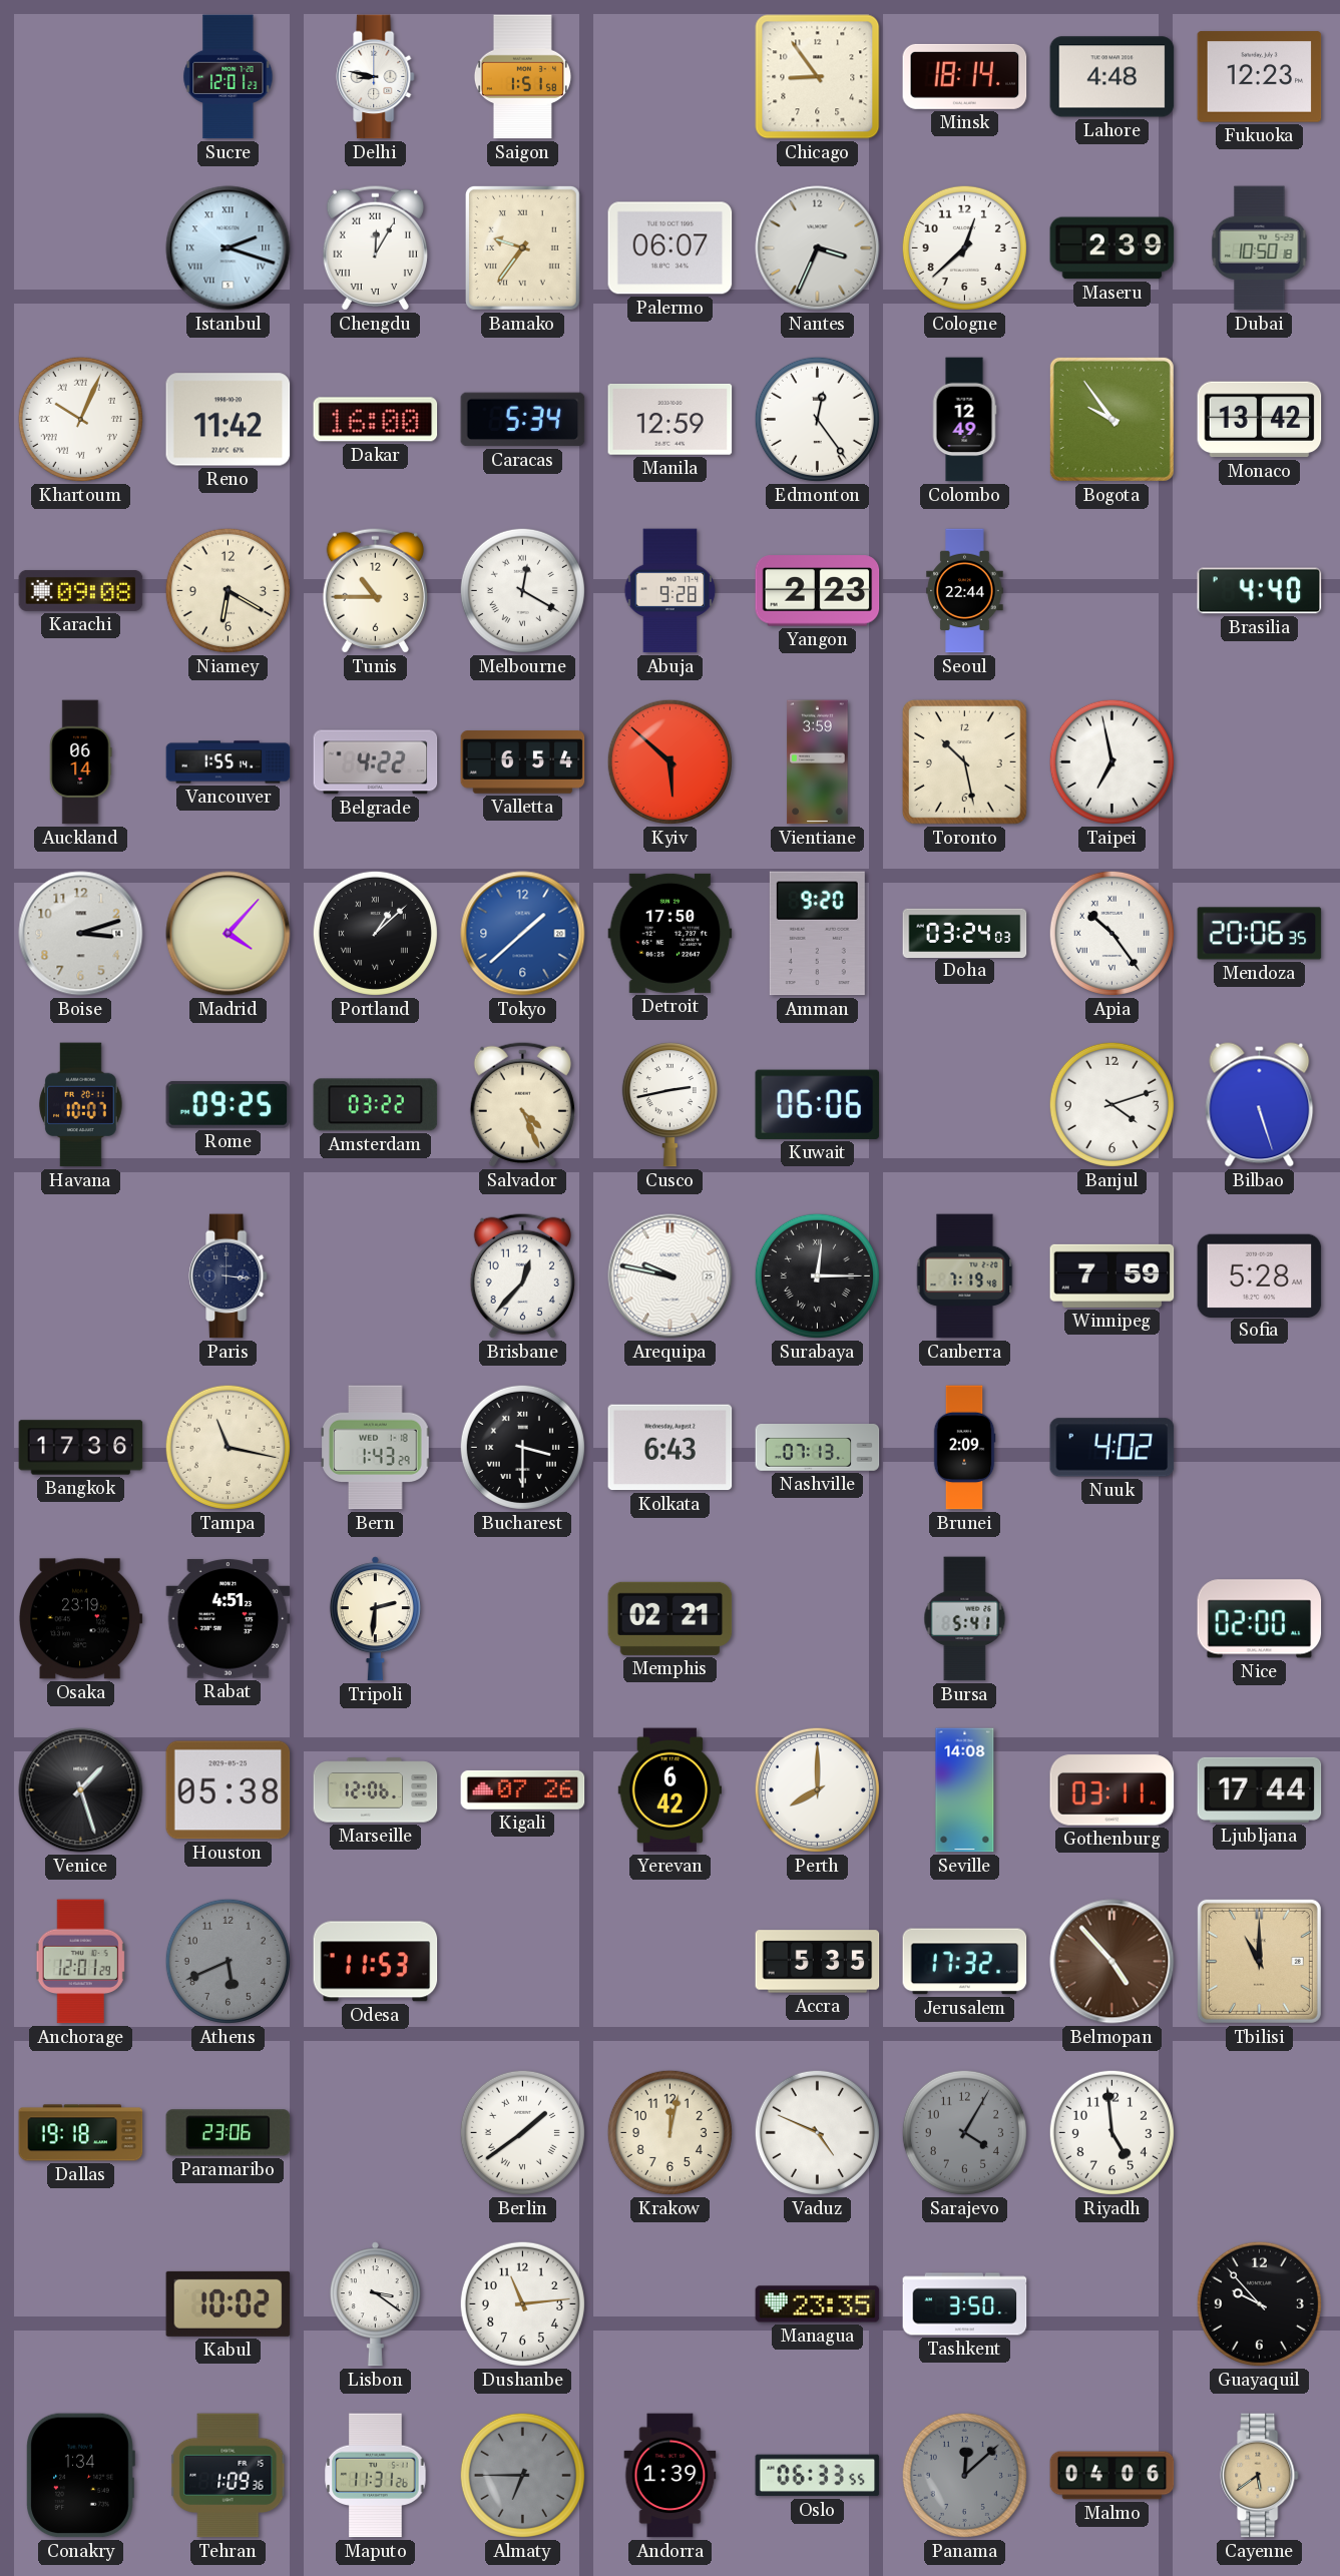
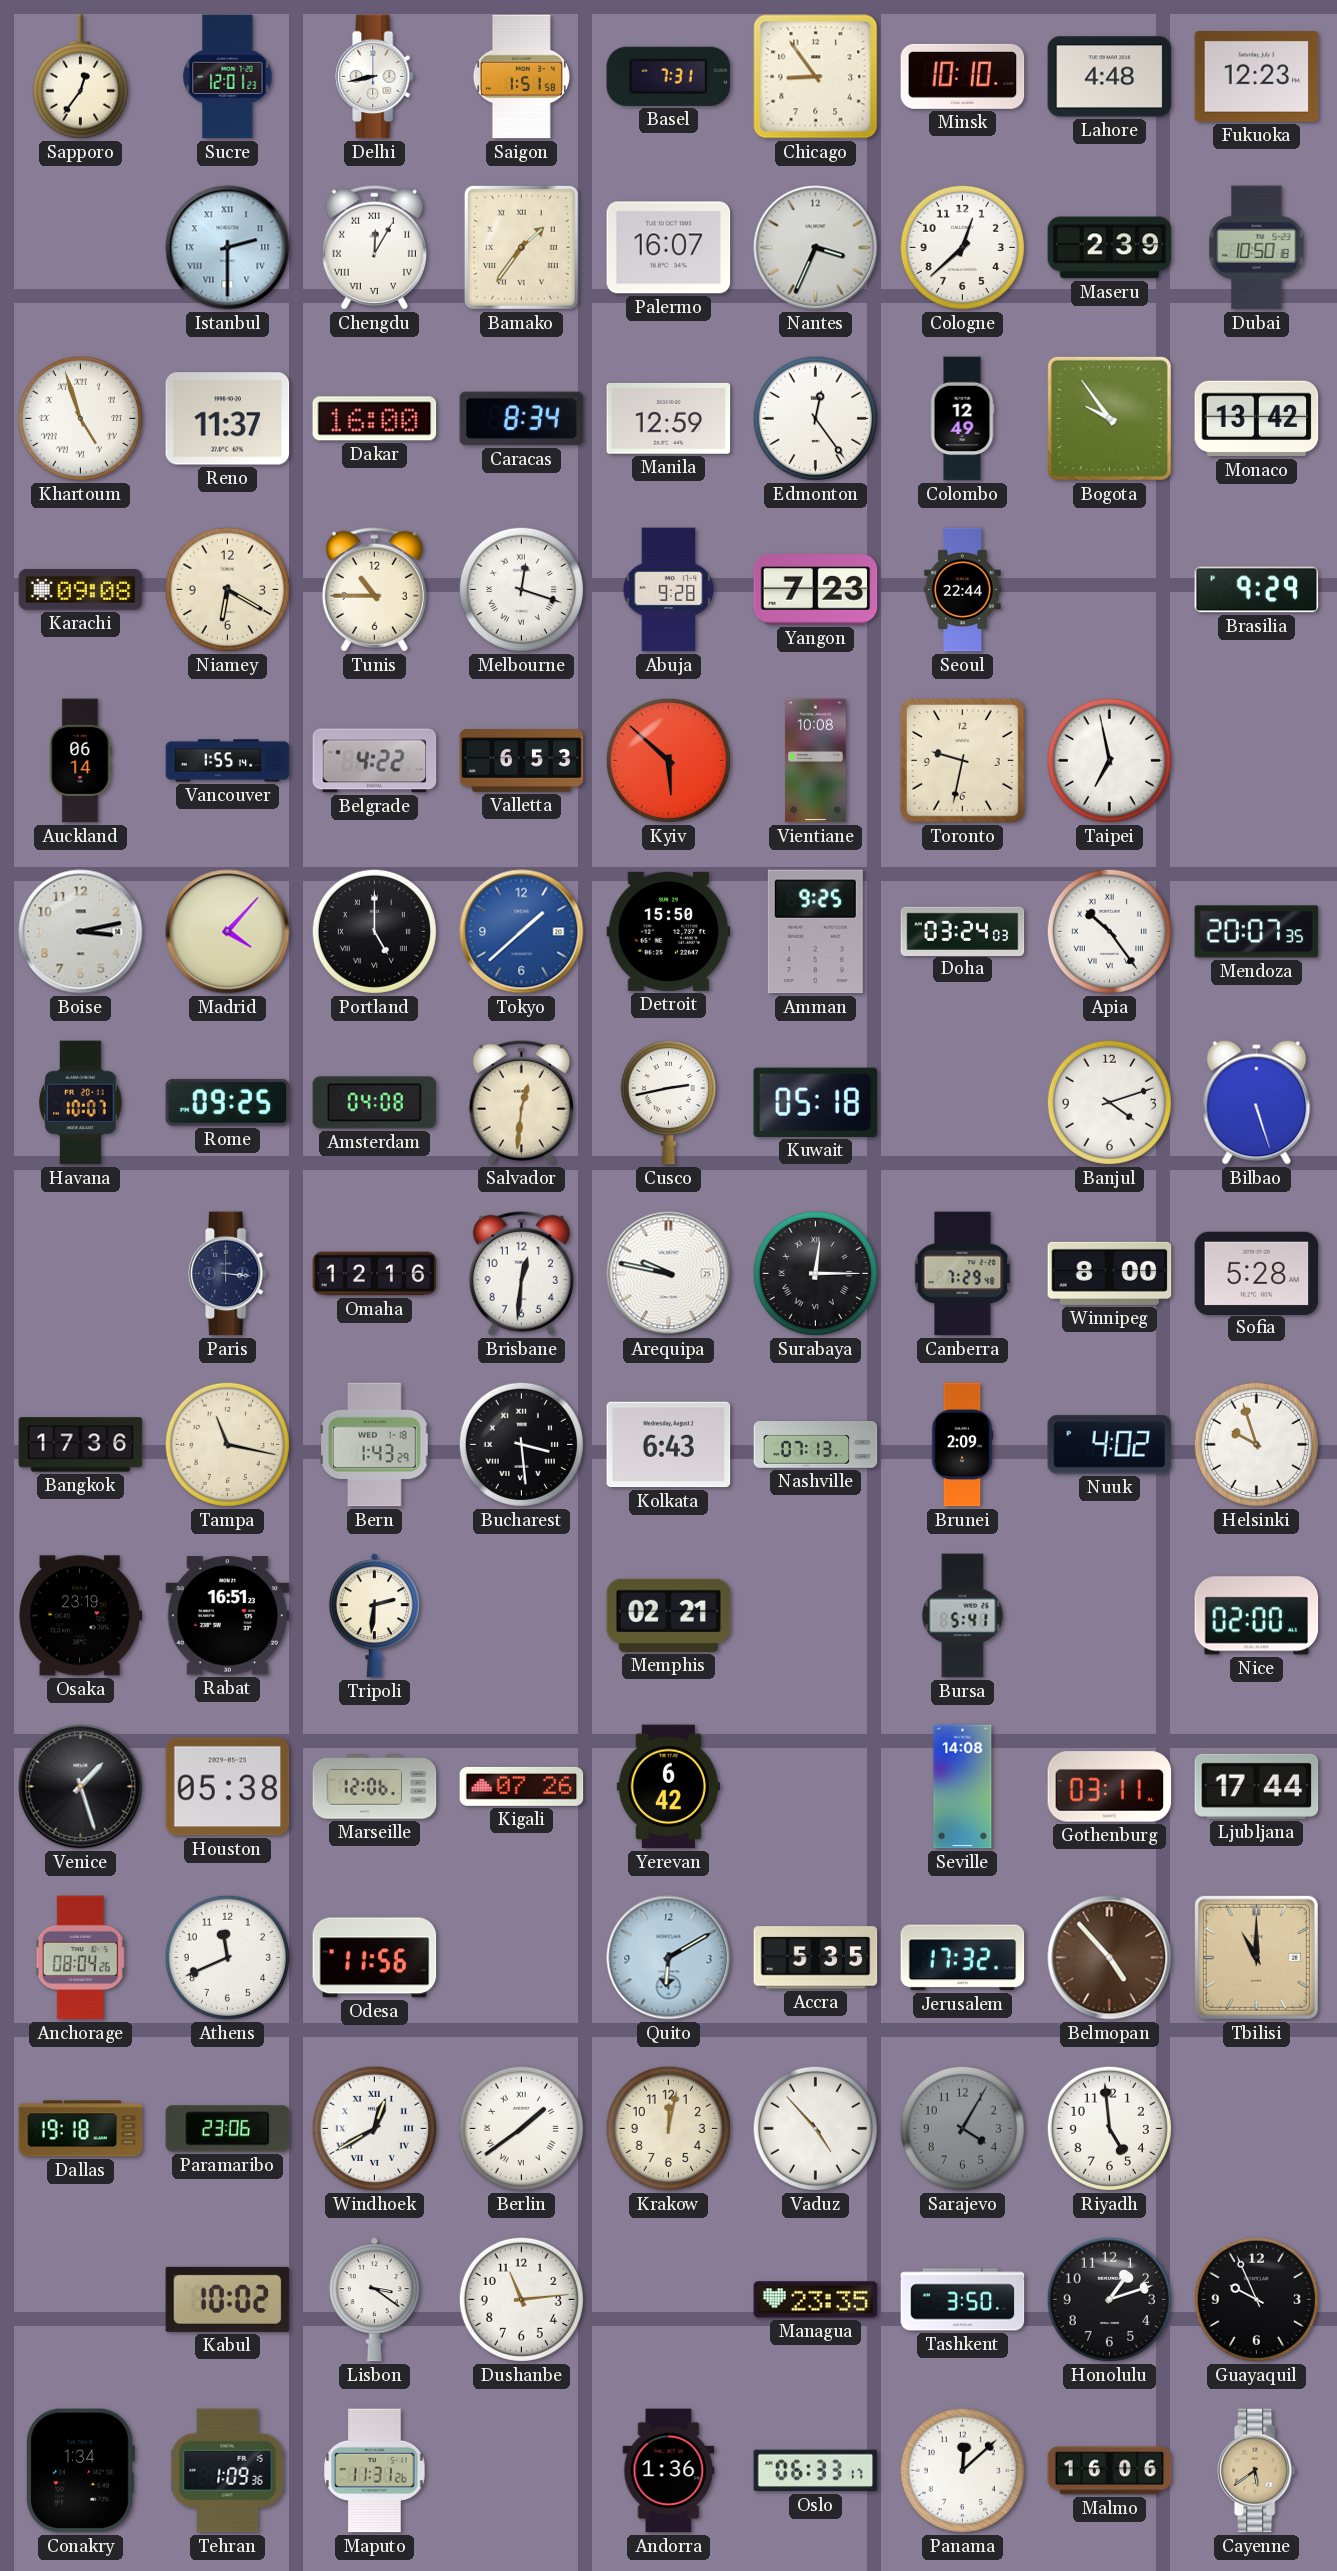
Sapporo: none -> 12:36
Delhi: 8:47 -> 8:43
Basel: none -> 7:31
Minsk: 18:14 -> 10:10
Istanbul: 2:18 -> 2:30
Bamako: 9:36 -> 1:36
Palermo: 06:07 -> 16:07
Khartoum: 10:04 -> 4:57
Reno: 11:42 -> 11:37
Caracas: 5:34 -> 8:34
Melbourne: 12:20 -> 12:18
Yangon: 2:23 -> 7:23
Brasilia: 4:40 -> 9:29
Valletta: 6:54 -> 6:53
Vientiane: 3:59 -> 10:08
Toronto: 10:28 -> 9:32
Boise: 3:12 -> 3:13
Portland: 1:08 -> 5:00
Detroit: 17:50 -> 15:50
Amman: 9:20 -> 9:25
Mendoza: 20:06 -> 20:07
Amsterdam: 03:22 -> 04:08
Salvador: 4:26 -> 12:31
Kuwait: 06:06 -> 05:18
Omaha: none -> 12:16
Brisbane: 12:37 -> 12:31
Canberra: 7:19 -> 7:29
Winnipeg: 7:59 -> 8:00
Bucharest: 3:30 -> 3:29
Helsinki: none -> 9:57
Rabat: 4:51 -> 16:51
Perth: 8:00 -> none
Anchorage: 12:01 -> 08:04
Athens: 5:41 -> 11:41
Athens dial: grey -> white
Odesa: 11:53 -> 11:56
Quito: none -> 6:10
Windhoek: none -> 12:40
Vaduz: 4:49 -> 4:53
Honolulu: none -> 1:12
Guayaquil: 9:53 -> 9:56
Almaty: 6:45 -> none
Andorra: 1:39 -> 1:36
Oslo: 06:33:55 -> 06:33:17
Panama dial: grey -> white
Malmo: 04:06 -> 16:06
